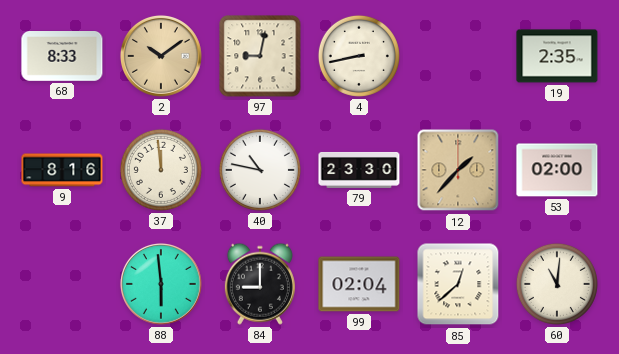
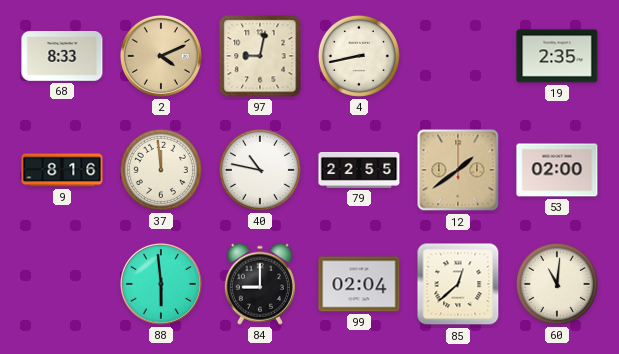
2: 10:09 -> 4:11
79: 23:30 -> 22:55
12: 1:37 -> 1:39
